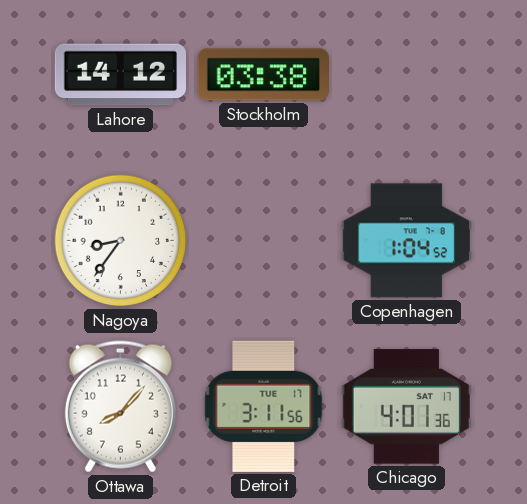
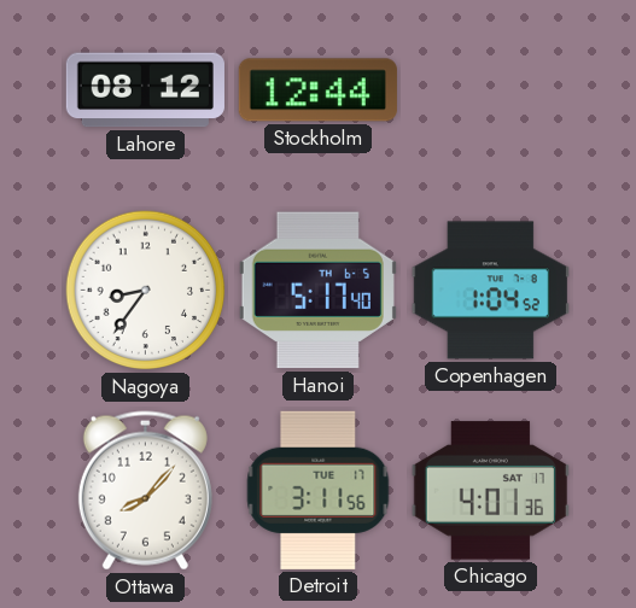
Lahore: 14:12 -> 08:12
Stockholm: 03:38 -> 12:44
Hanoi: none -> 5:17
